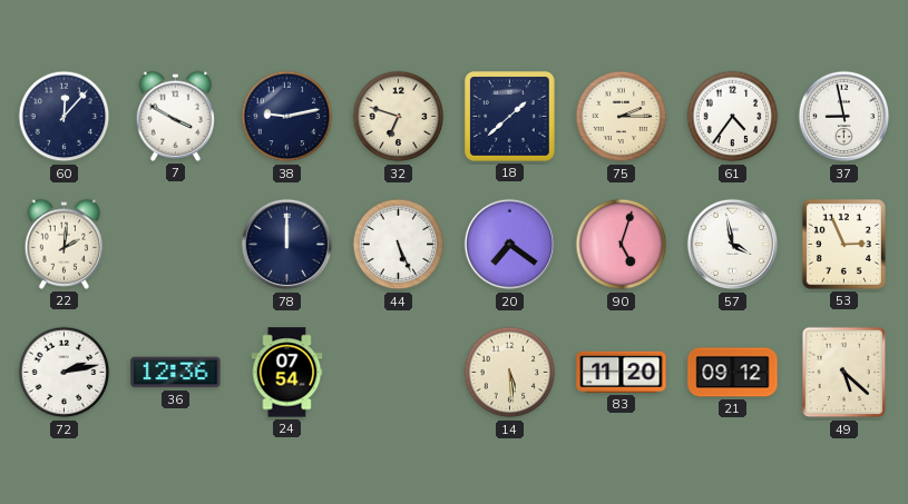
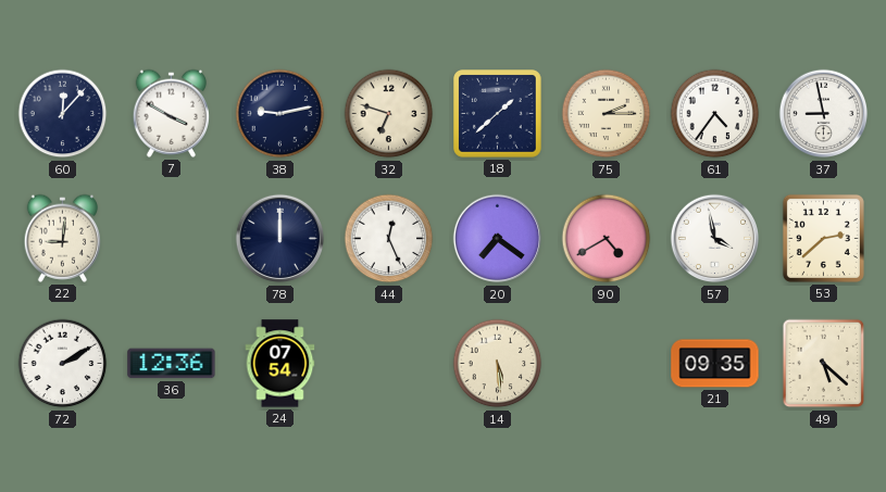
22: 2:01 -> 9:01
44: 5:26 -> 12:26
90: 5:03 -> 4:40
53: 2:56 -> 2:38
72: 2:13 -> 2:10
83: 11:20 -> none
21: 09:12 -> 09:35
